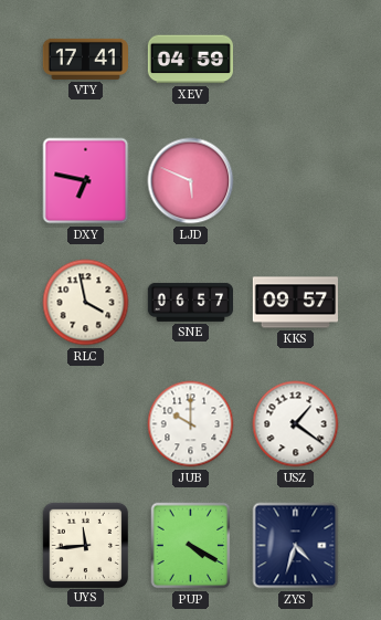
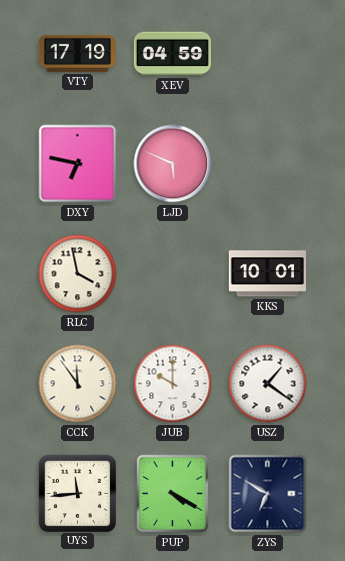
VTY: 17:41 -> 17:19
SNE: 06:57 -> none
KKS: 09:57 -> 10:01
CCK: none -> 11:54
ZYS: 4:33 -> 6:50
